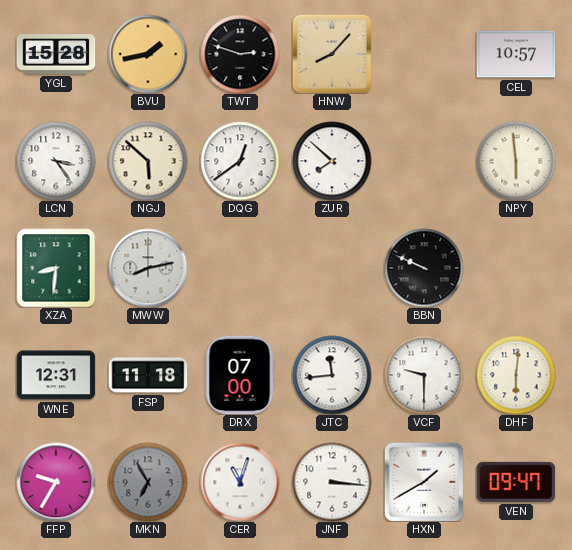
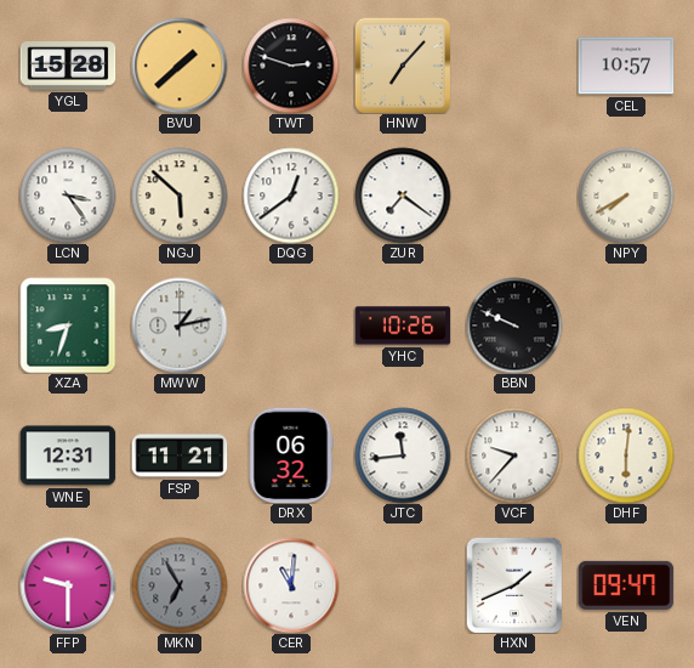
BVU: 1:43 -> 1:38
HNW: 8:07 -> 7:07
ZUR: 7:52 -> 7:21
NPY: 5:59 -> 7:40
XZA: 8:31 -> 8:33
MWW: 8:13 -> 1:13
YHC: none -> 10:26
FSP: 11:18 -> 11:21
DRX: 07:00 -> 06:32
VCF: 9:30 -> 9:37
FFP: 9:35 -> 9:30
CER: 11:03 -> 11:01
JNF: 3:16 -> none
HXN: 1:40 -> 1:41
